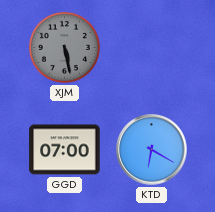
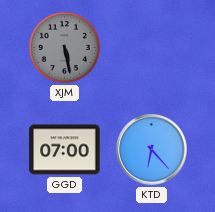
KTD: 6:20 -> 6:23
